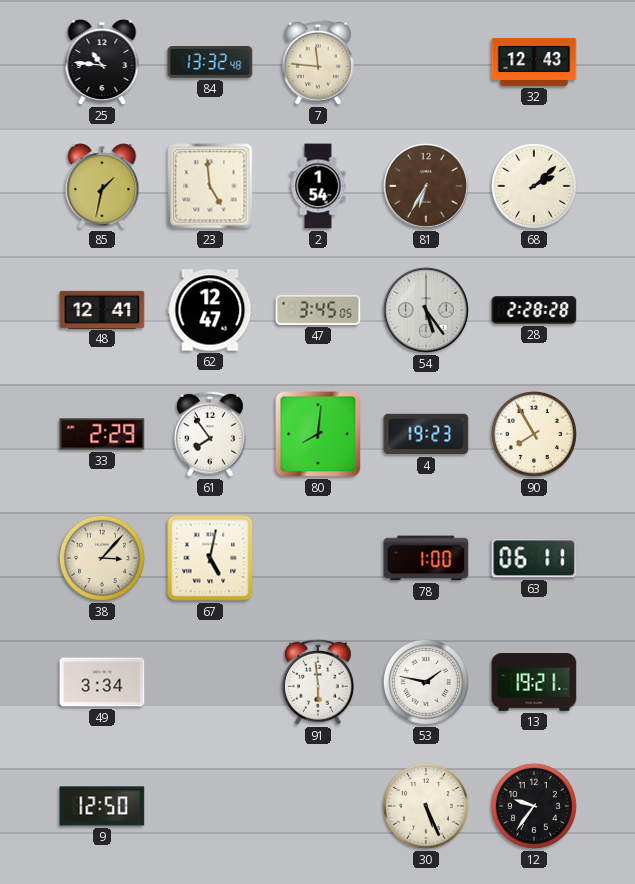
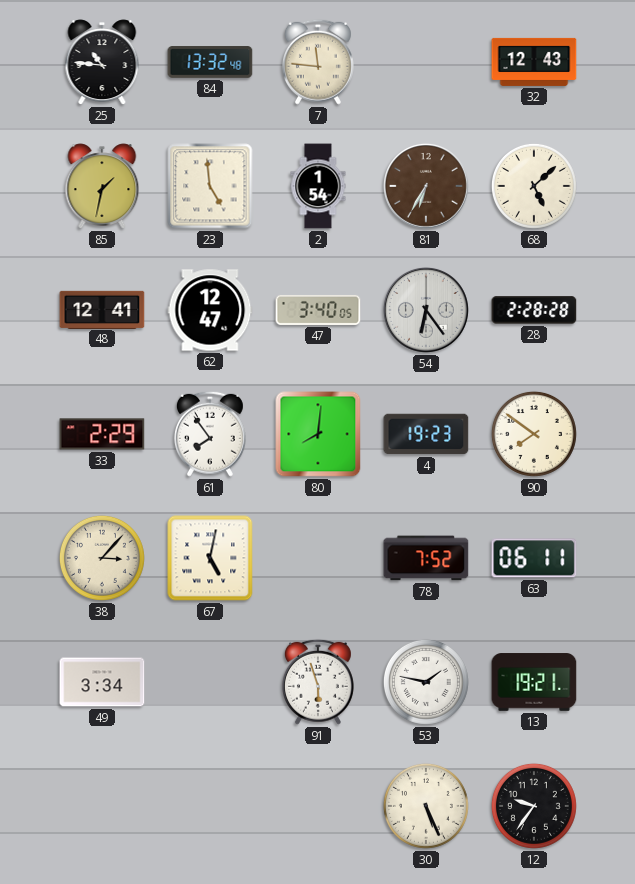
68: 2:08 -> 5:08
47: 3:45 -> 3:40
54: 5:24 -> 6:24
90: 7:55 -> 7:51
78: 1:00 -> 7:52
91: 5:59 -> 5:57
9: 12:50 -> none
